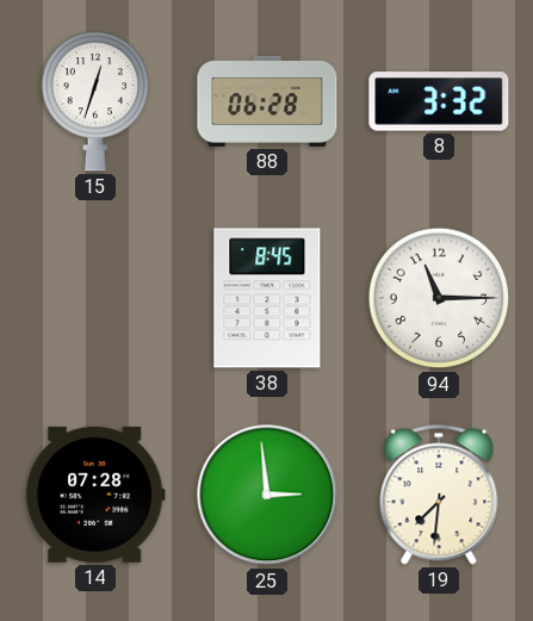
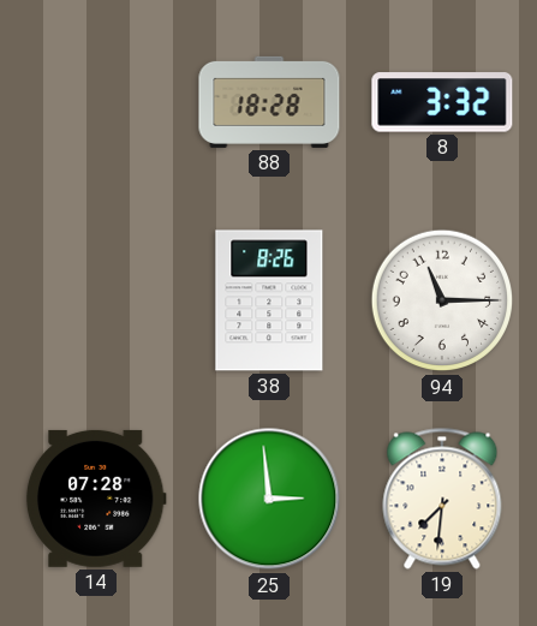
15: 12:33 -> none
88: 06:28 -> 18:28
38: 8:45 -> 8:26
